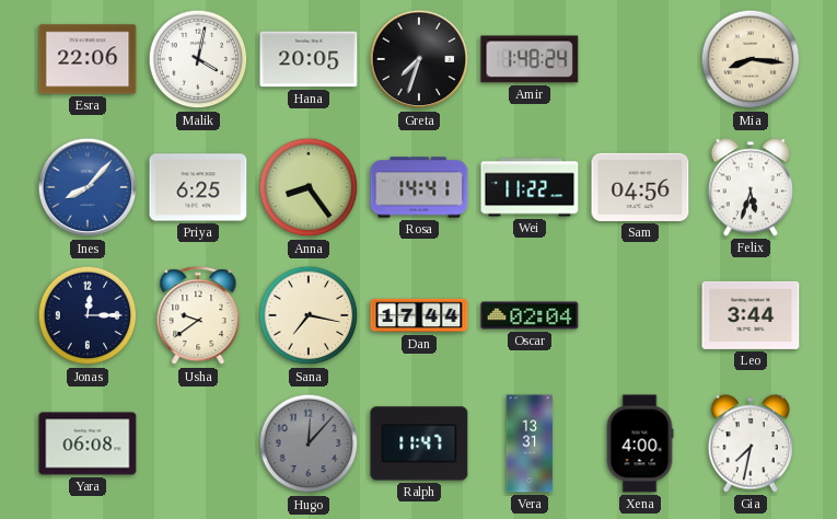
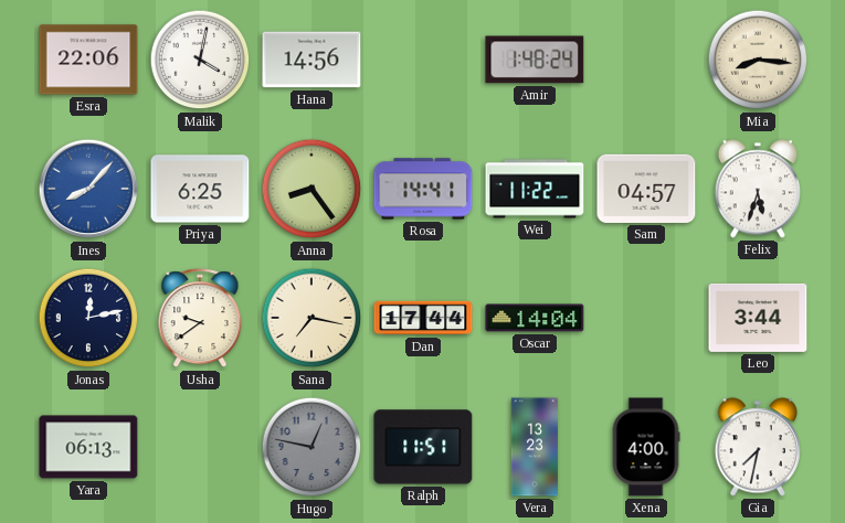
Hana: 20:05 -> 14:56
Greta: 7:33 -> none
Sam: 04:56 -> 04:57
Jonas: 12:15 -> 12:13
Oscar: 02:04 -> 14:04
Yara: 06:08 -> 06:13
Hugo: 12:07 -> 12:47
Ralph: 11:47 -> 11:51
Vera: 13:31 -> 13:23
